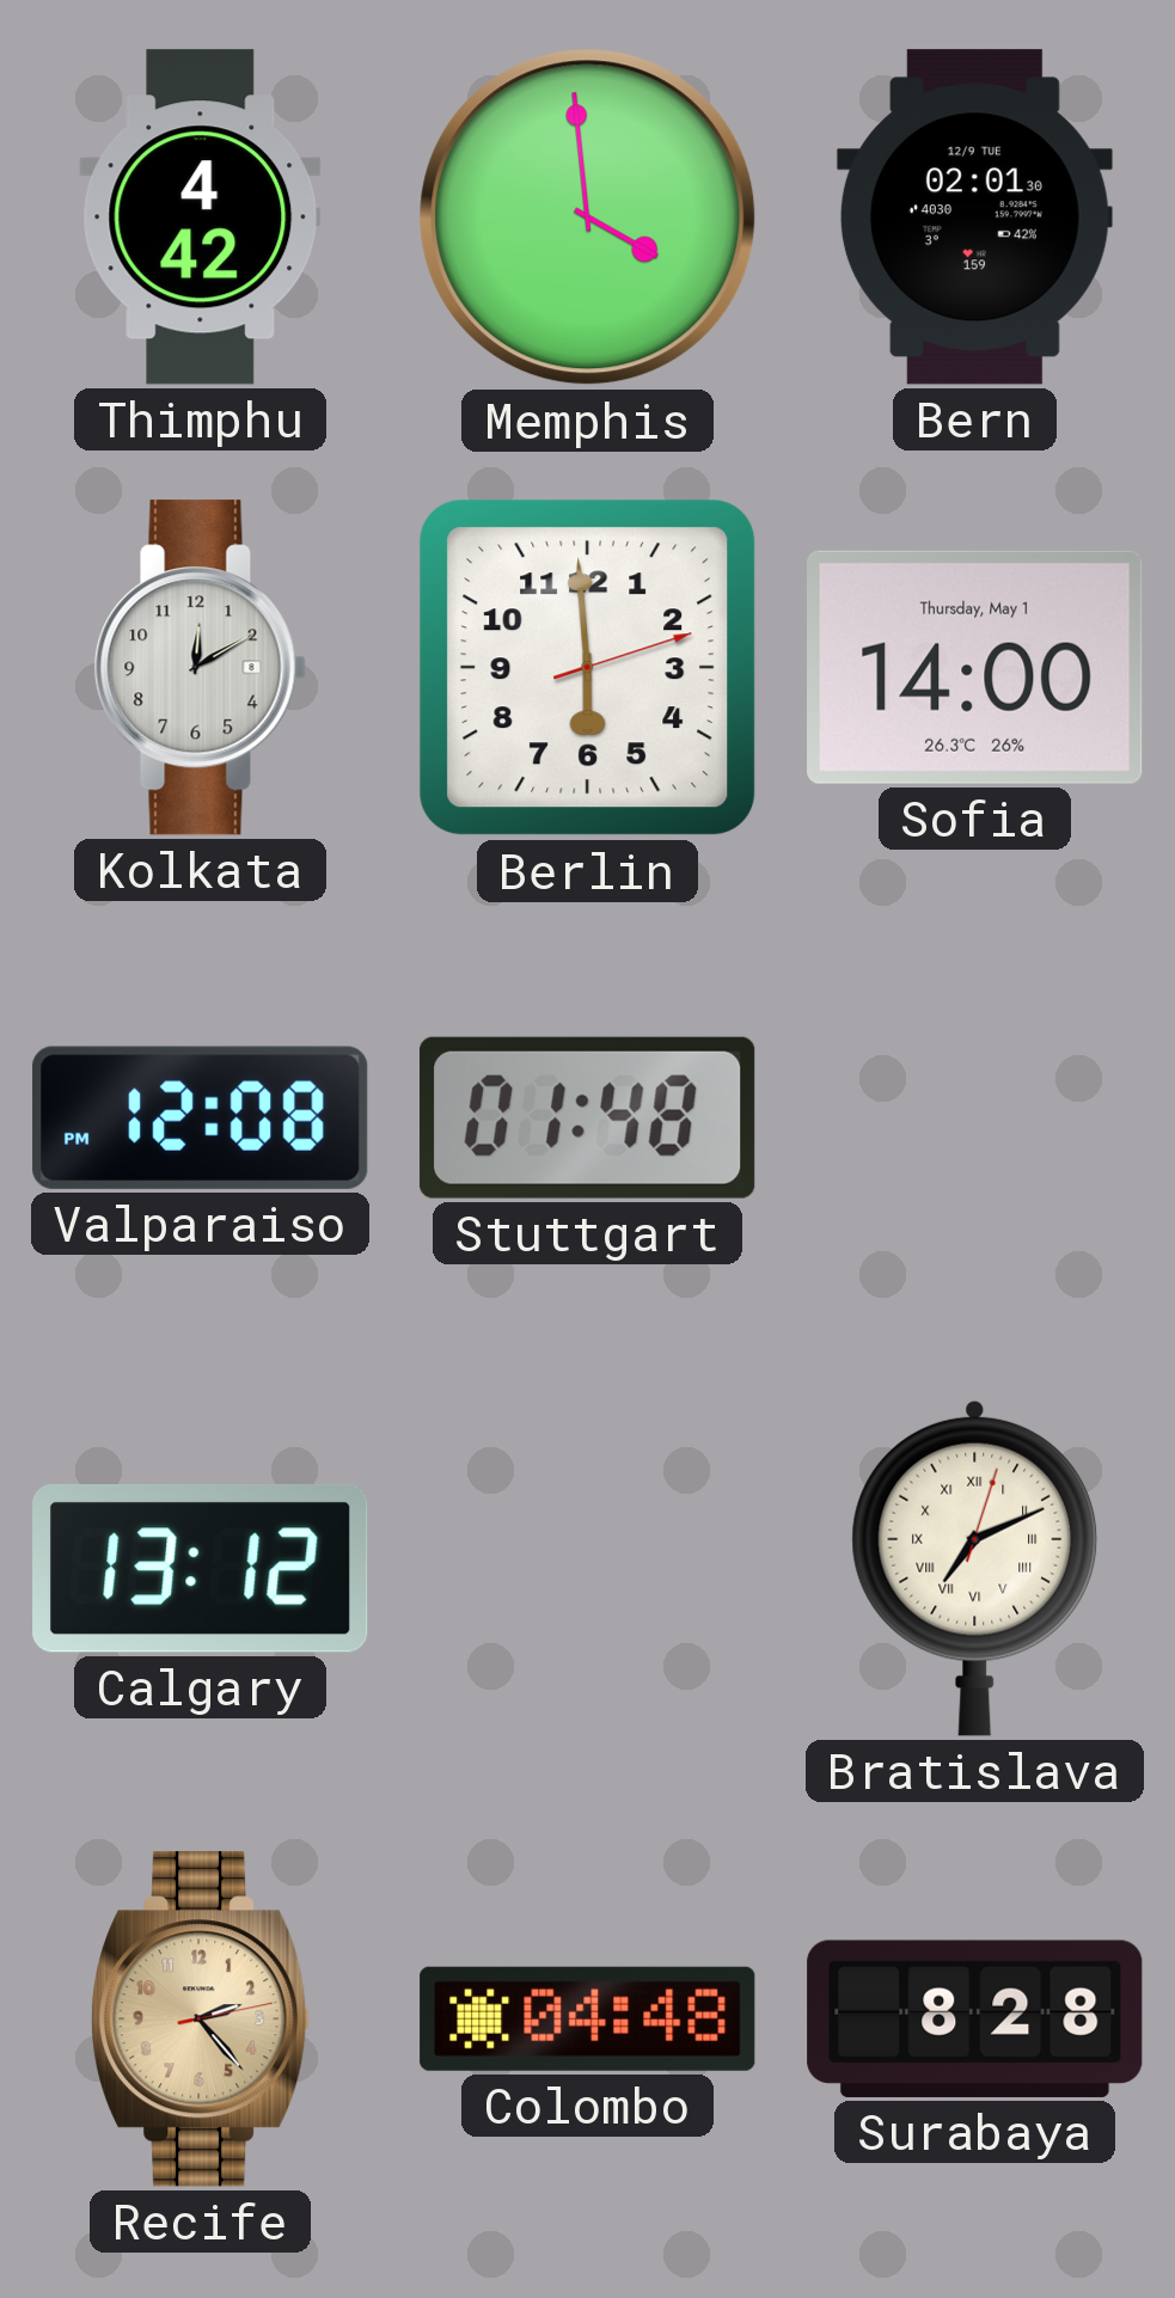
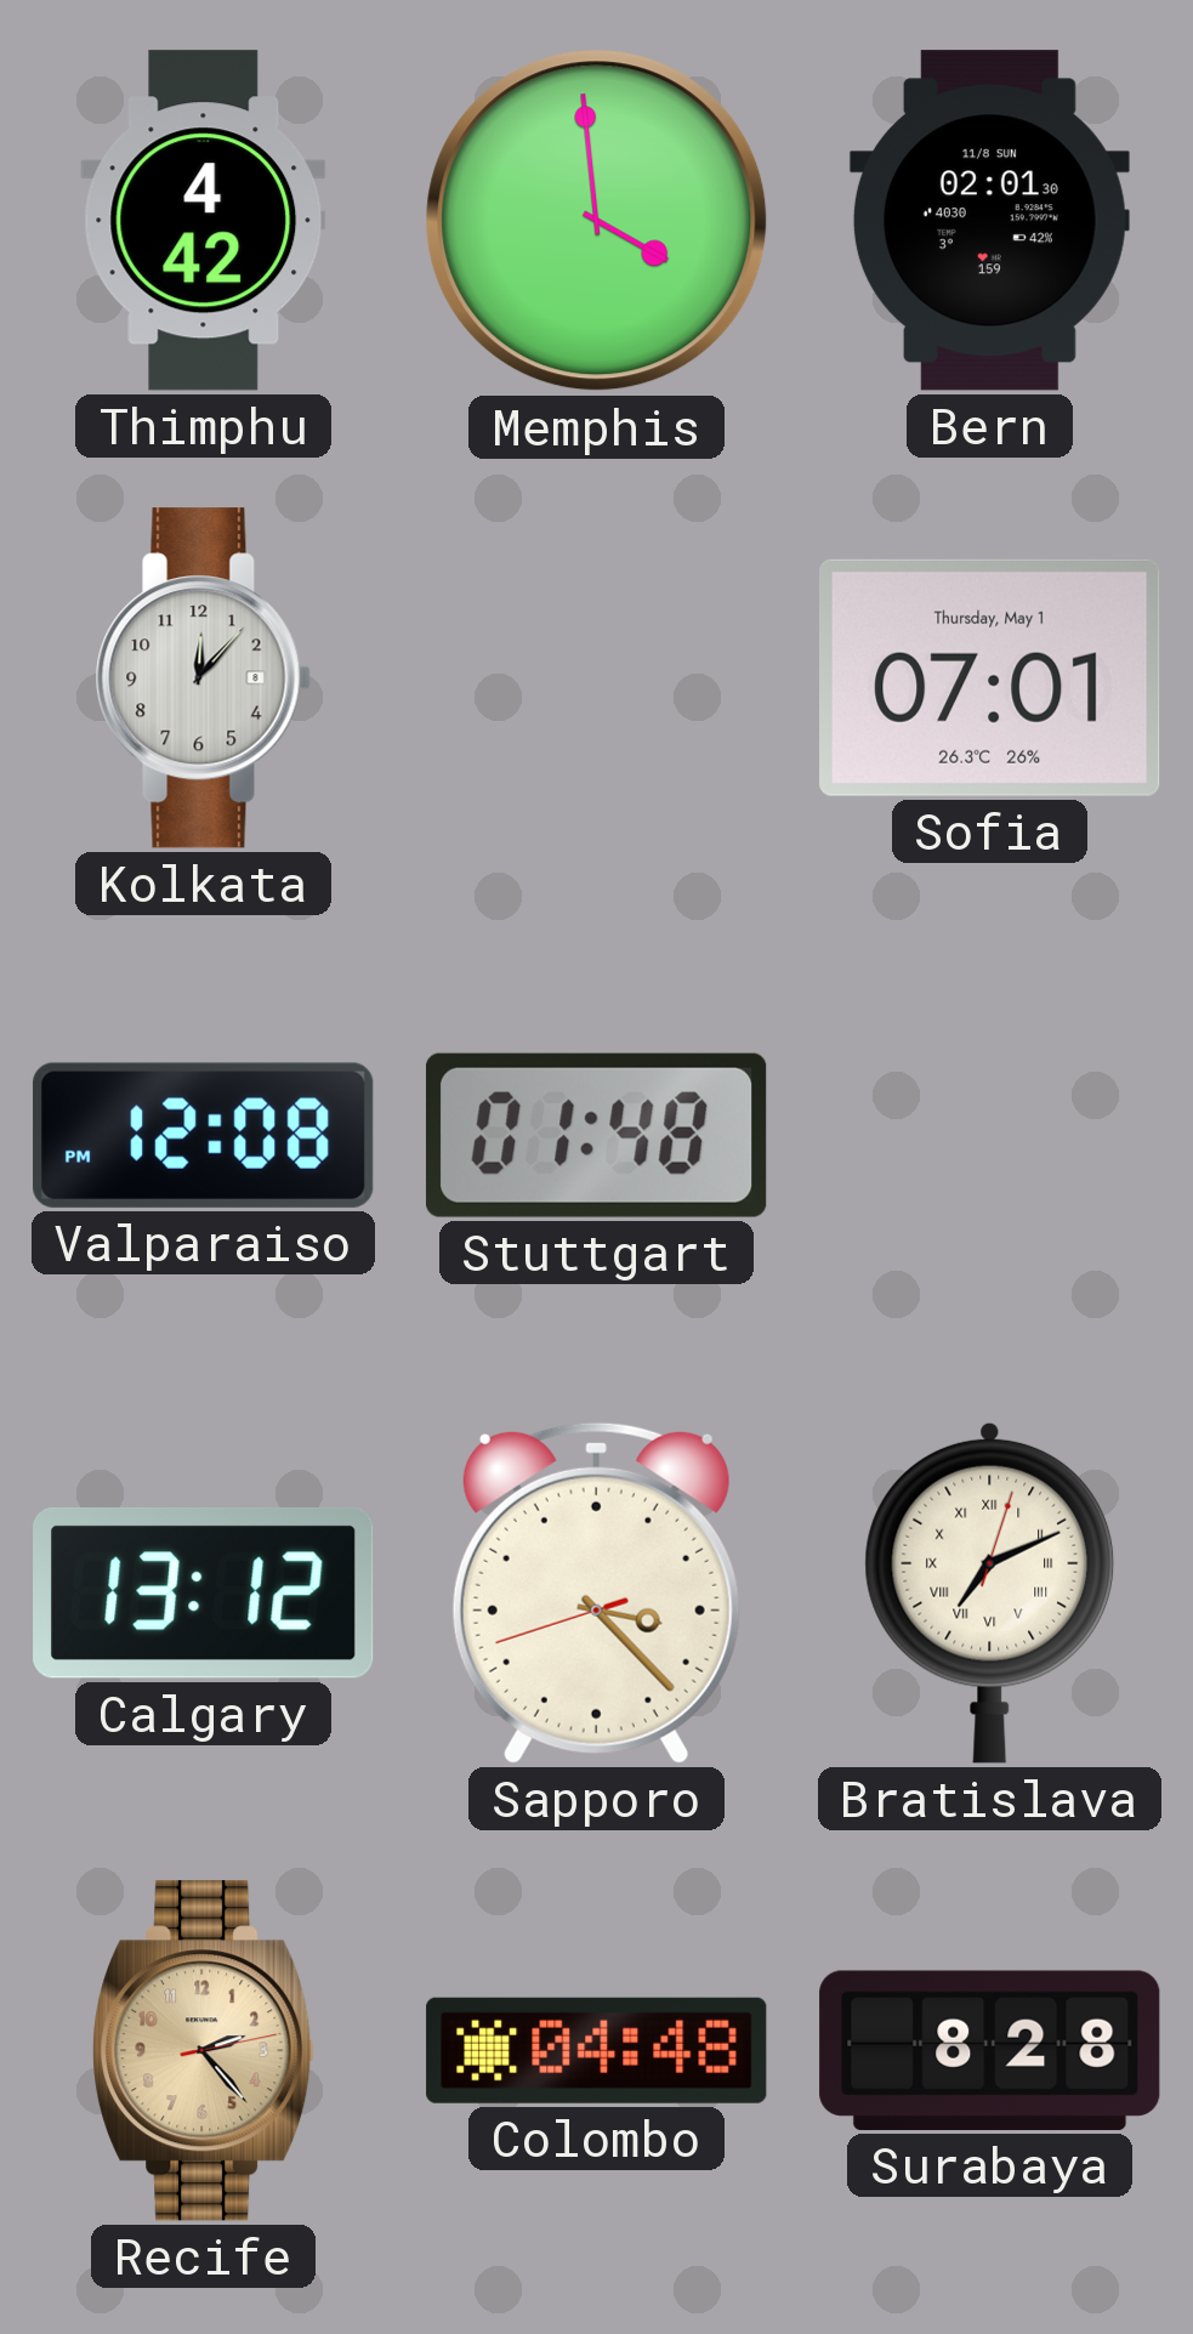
Bern date: 12/9 TUE -> 11/8 SUN
Kolkata: 12:10 -> 12:07
Berlin: 5:59 -> none
Sofia: 14:00 -> 07:01
Sapporo: none -> 3:22
